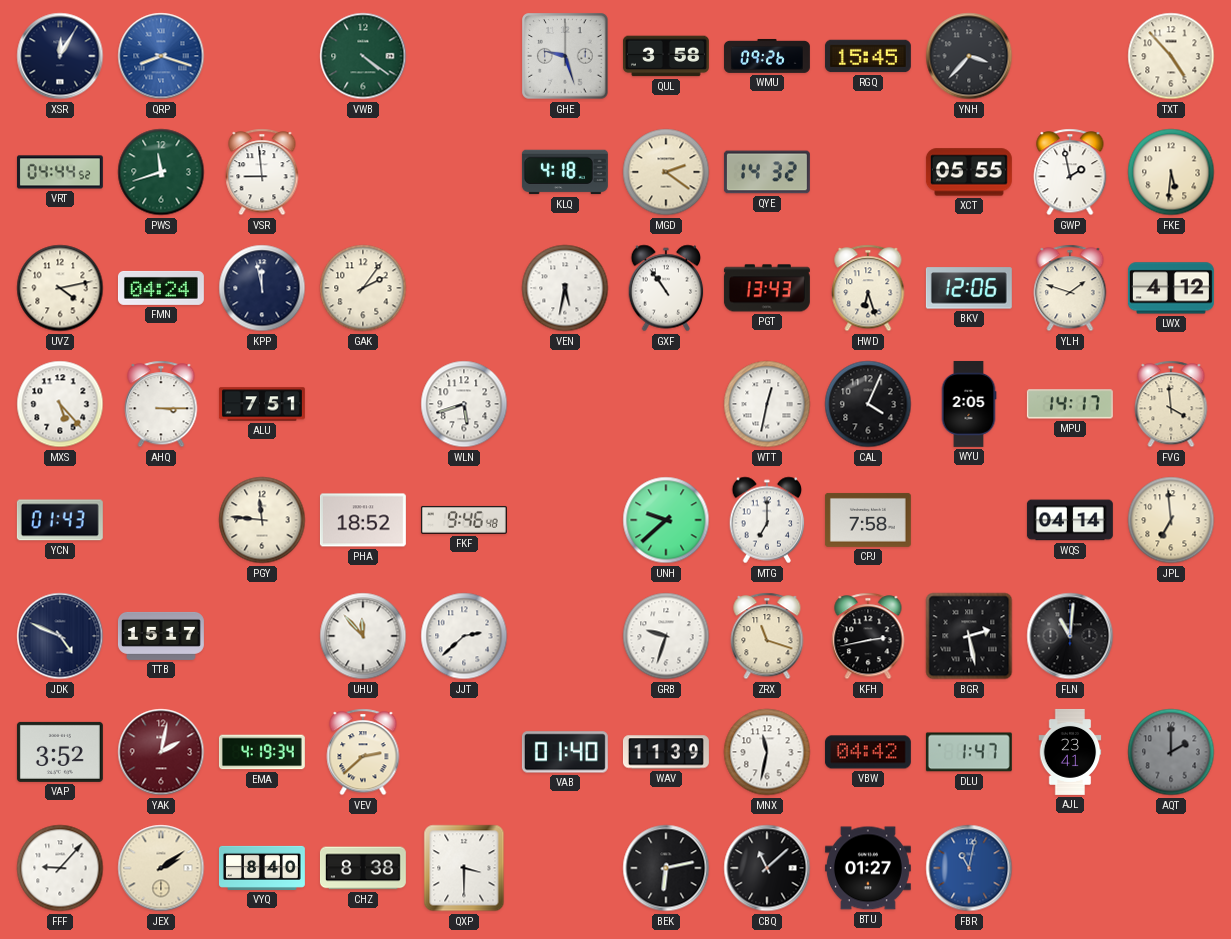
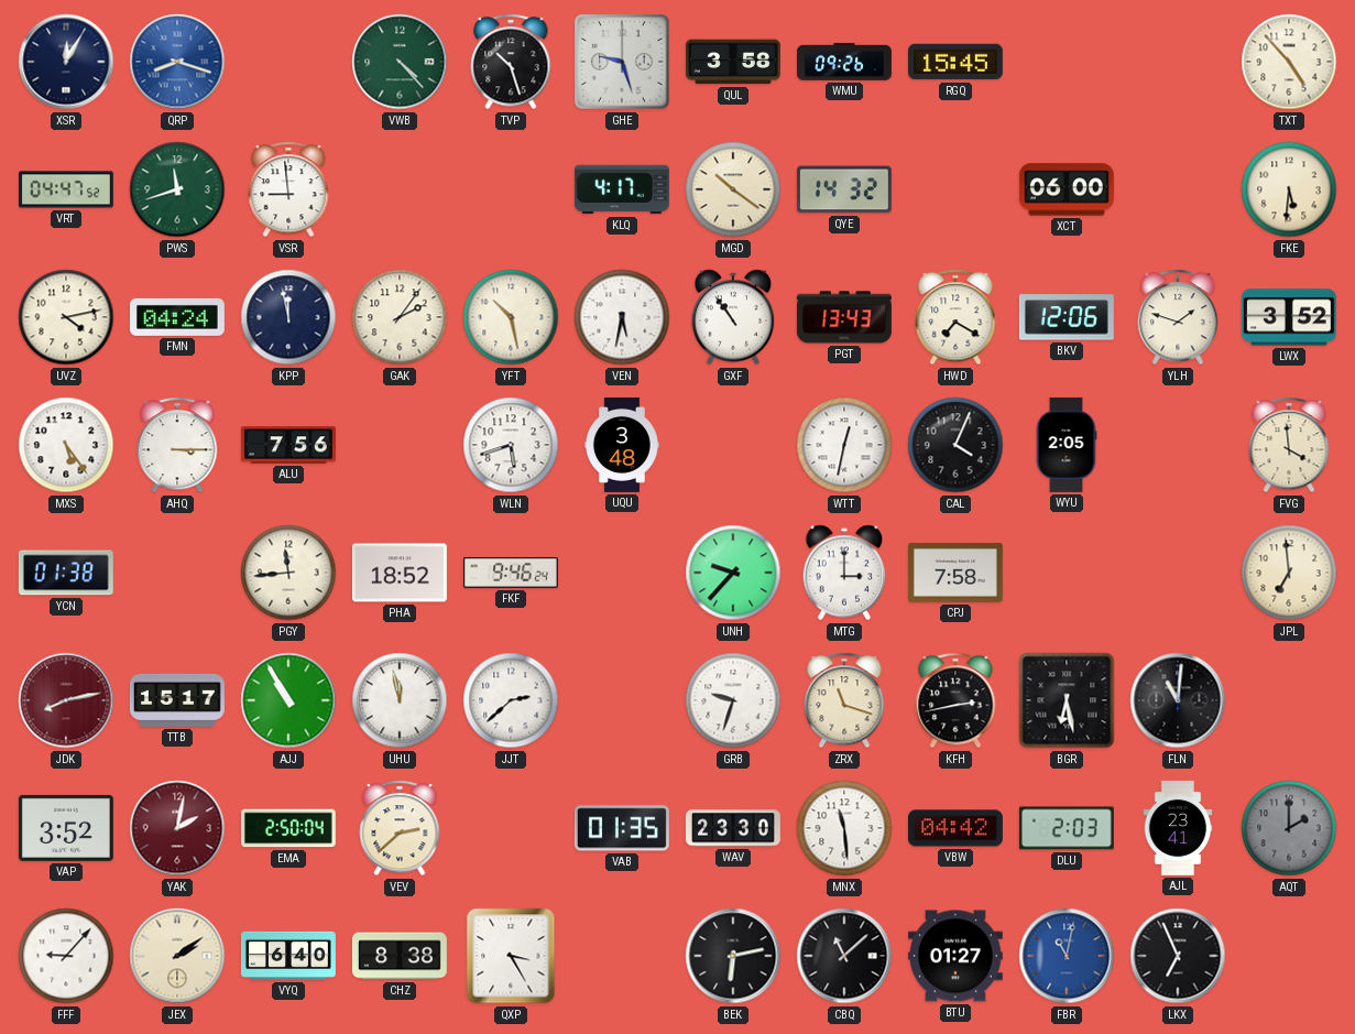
VWB: 4:21 -> 4:23
TVP: none -> 10:27
YNH: 3:37 -> none
VRT: 04:44 -> 04:47
KLQ: 4:18 -> 4:17
MGD: 2:21 -> 10:21
XCT: 05:55 -> 06:00
GWP: 1:58 -> none
YFT: none -> 10:28
HWD: 6:27 -> 7:20
LWX: 4:12 -> 3:52
MXS: 5:23 -> 5:24
ALU: 7:51 -> 7:56
UQU: none -> 3:48
MPU: 14:17 -> none
YCN: 01:43 -> 01:38
PGY: 11:46 -> 11:44
FKF: 9:46:48 -> 9:46:24
UNH: 9:38 -> 9:37
MTG: 7:00 -> 3:00
WQS: 04:14 -> none
JDK: 4:49 -> 8:13
JDK dial: navy -> burgundy
AJJ: none -> 10:55
UHU: 11:53 -> 11:58
BGR: 2:28 -> 6:28
EMA: 4:19 -> 2:50
VAB: 01:40 -> 01:35
WAV: 11:39 -> 23:30
MNX: 11:32 -> 11:29
DLU: 1:47 -> 2:03
VYQ: 8:40 -> 6:40
QXP: 3:30 -> 3:25
LKX: none -> 6:56
